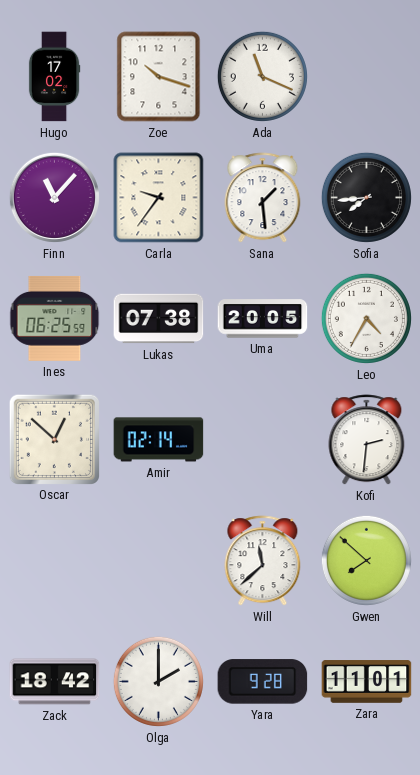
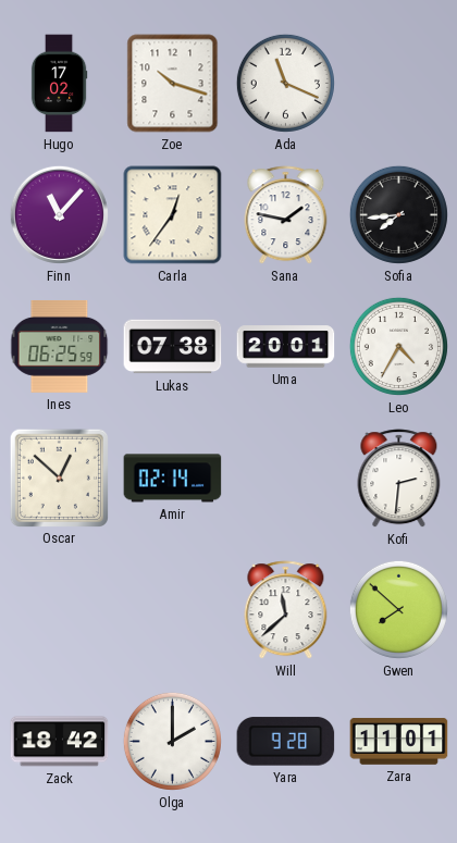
Carla: 9:36 -> 12:36
Sana: 1:29 -> 1:47
Uma: 20:05 -> 20:01
